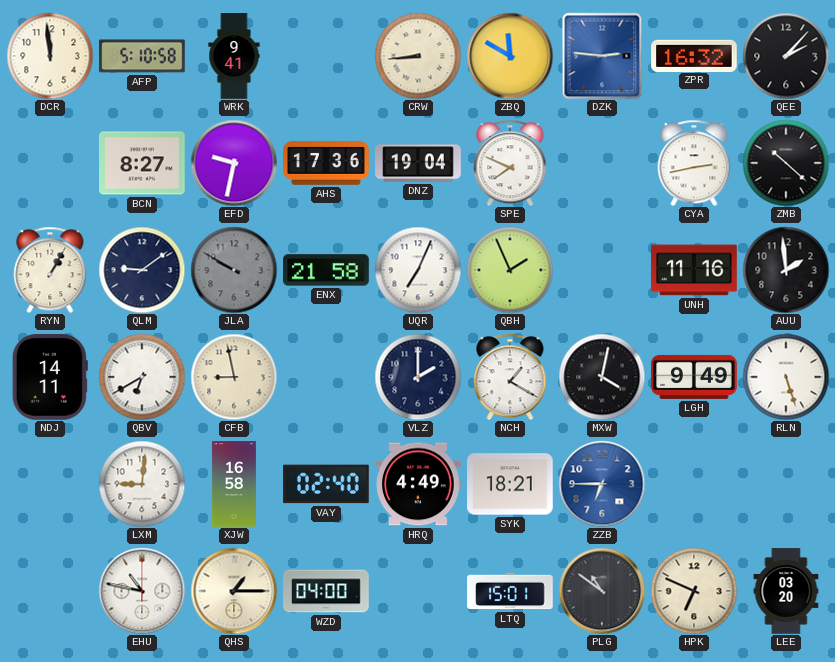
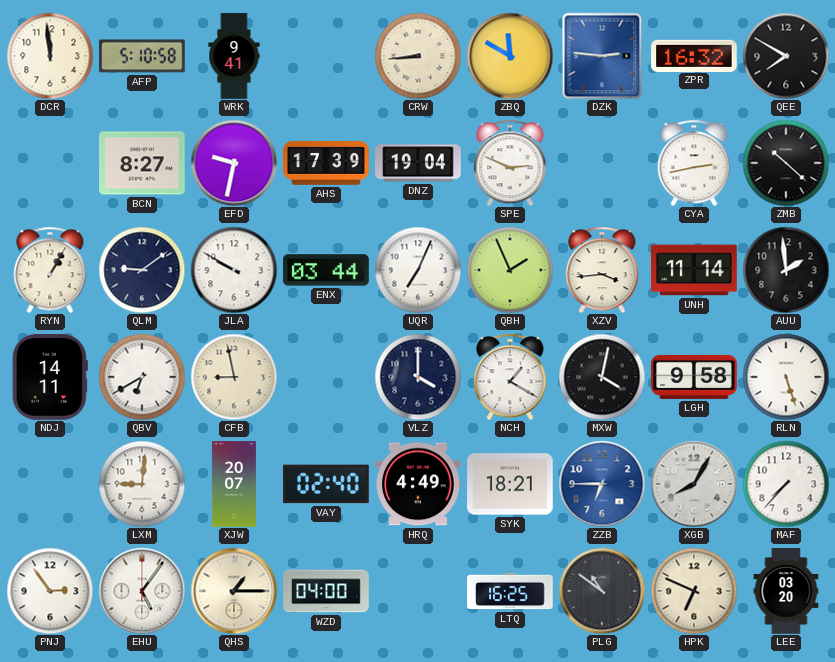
QEE: 2:07 -> 7:50
AHS: 17:36 -> 17:39
SPE: 7:49 -> 2:49
JLA dial: grey -> white
ENX: 21:58 -> 03:44
XZV: none -> 3:44
UNH: 11:16 -> 11:14
VLZ: 2:00 -> 4:00
LGH: 9:49 -> 9:58
XJW: 16:58 -> 20:07
XGB: none -> 8:05
MAF: none -> 7:37
PNJ: none -> 2:54
EHU: 10:47 -> 5:06
LTQ: 15:01 -> 16:25
